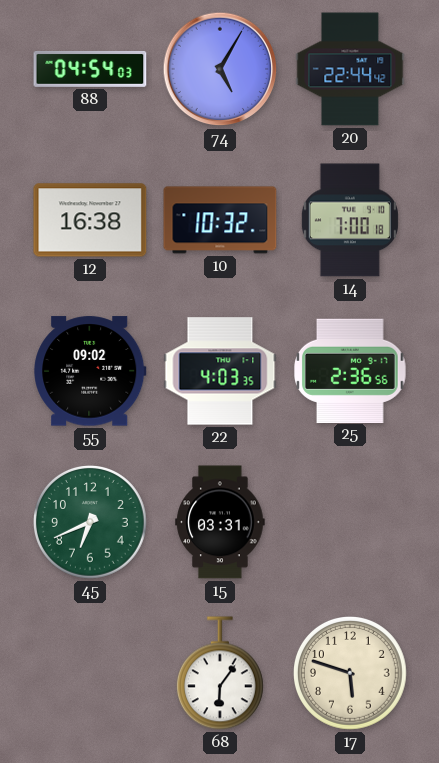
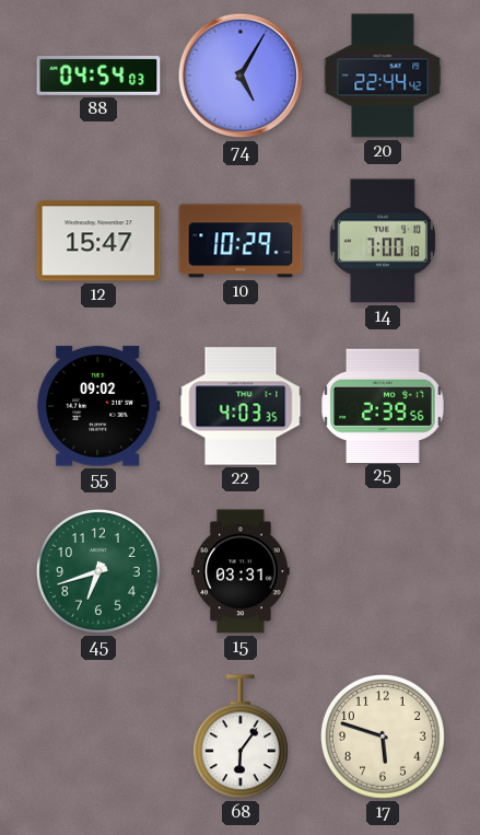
12: 16:38 -> 15:47
10: 10:32 -> 10:29
25: 2:36 -> 2:39
45: 6:41 -> 6:42
